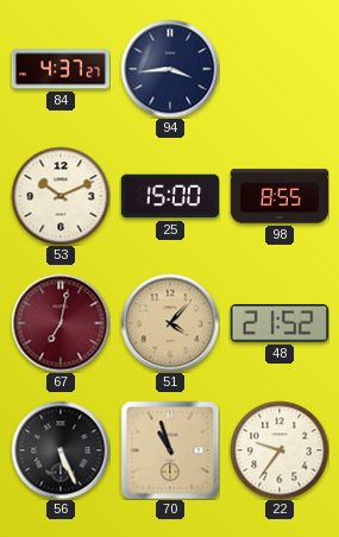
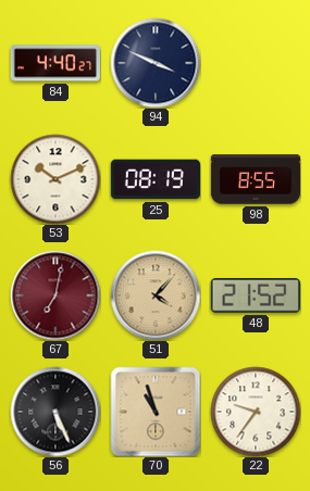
84: 4:37 -> 4:40
94: 3:44 -> 3:49
25: 15:00 -> 08:19
